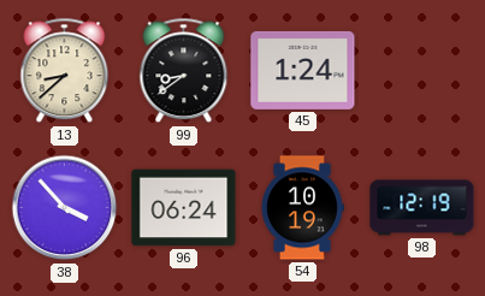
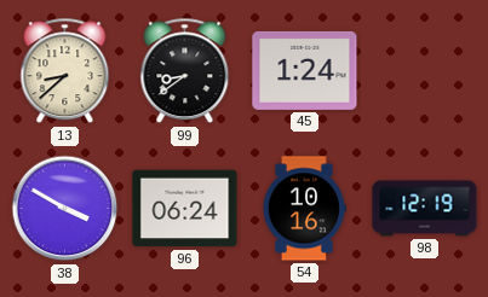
38: 3:53 -> 3:50
54: 10:19 -> 10:16
